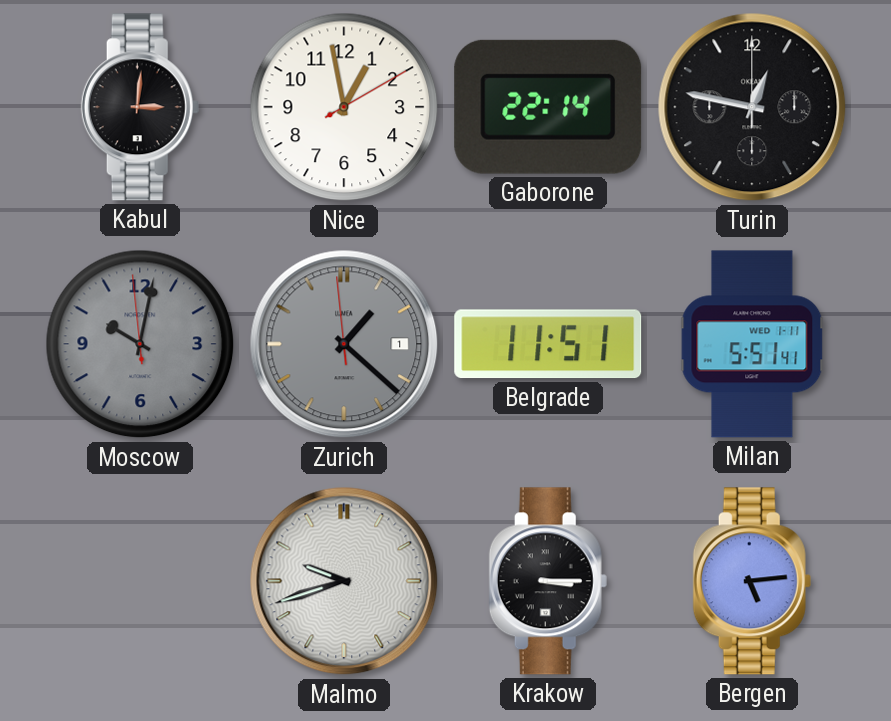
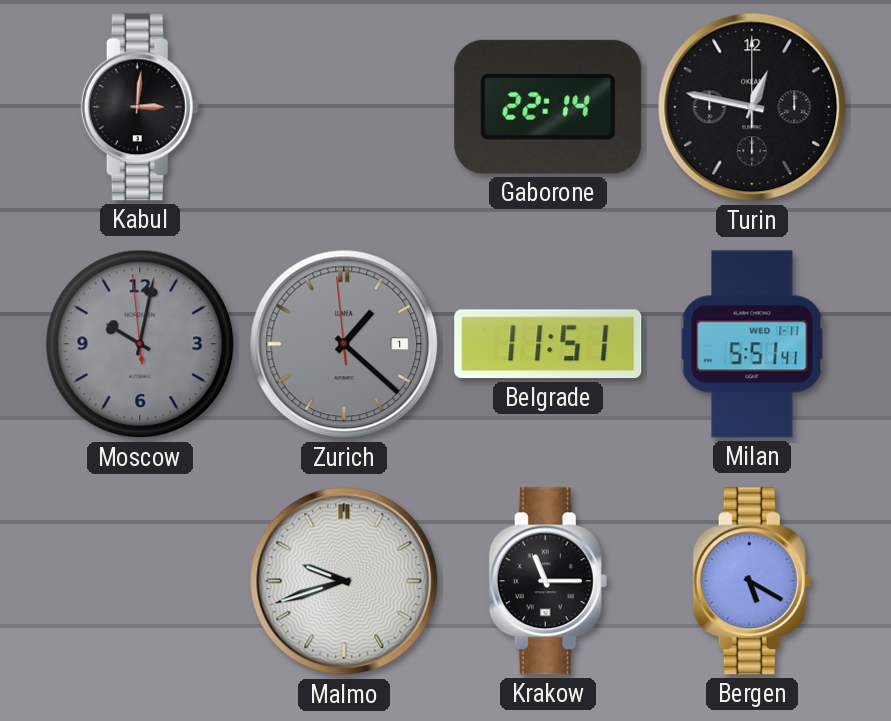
Nice: 12:58 -> none
Krakow: 3:15 -> 11:15
Bergen: 5:14 -> 5:20
